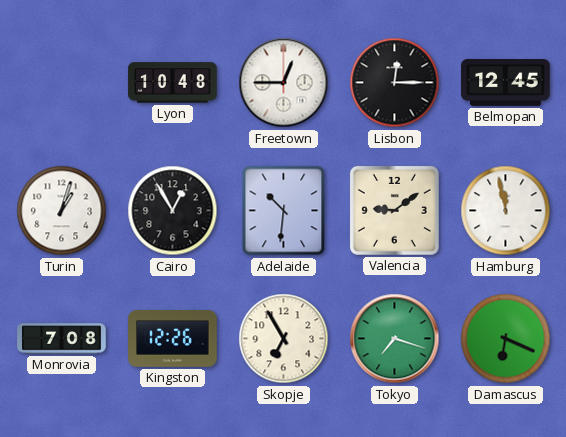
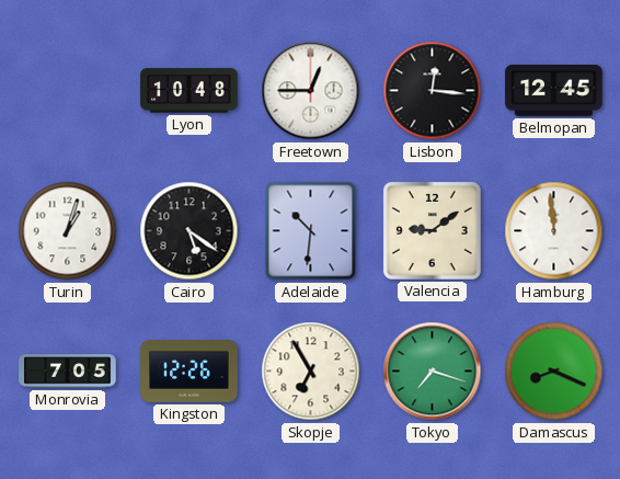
Lisbon: 12:15 -> 12:16
Cairo: 12:55 -> 5:21
Hamburg: 11:58 -> 11:59
Monrovia: 7:08 -> 7:05
Damascus: 6:19 -> 8:19
